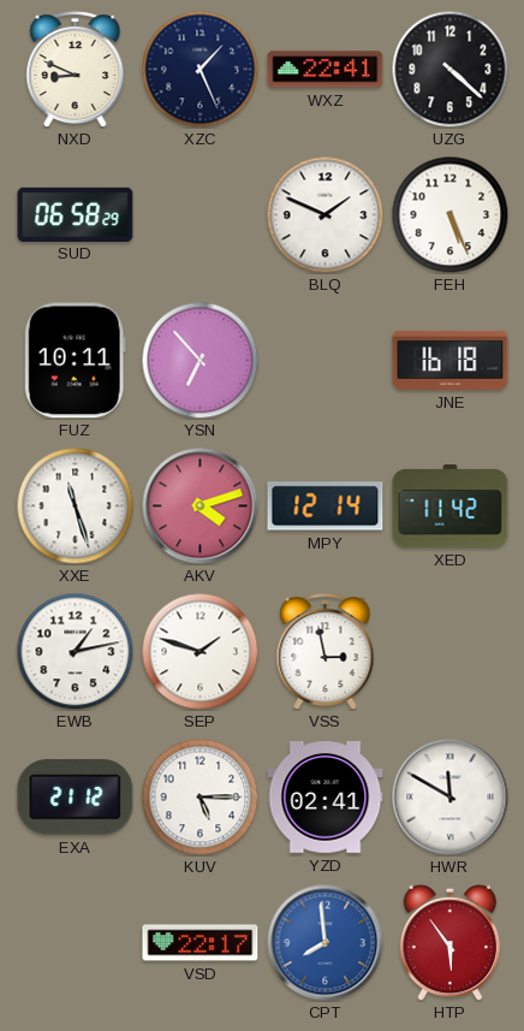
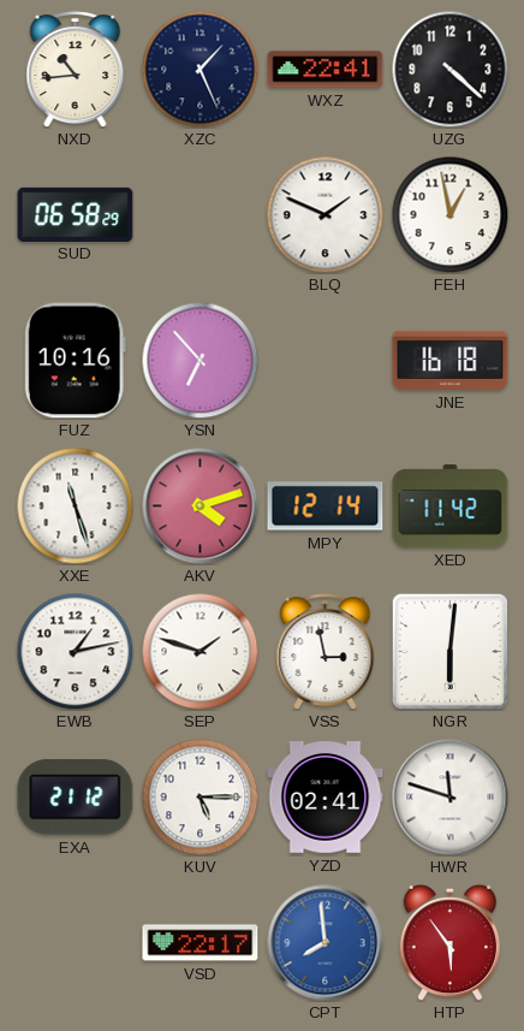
NXD: 8:49 -> 10:44
FEH: 5:26 -> 12:58
FUZ: 10:11 -> 10:16
NGR: none -> 6:01
HWR: 11:50 -> 11:48
